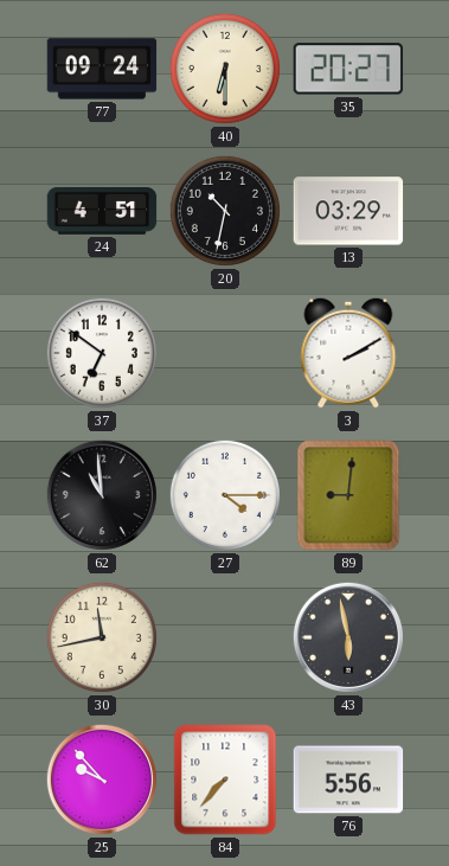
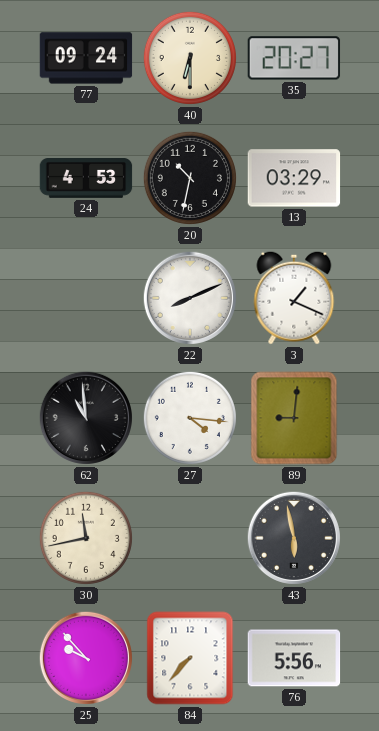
24: 4:51 -> 4:53
37: 6:51 -> none
22: none -> 8:11
3: 2:10 -> 1:19
27: 4:15 -> 4:16
